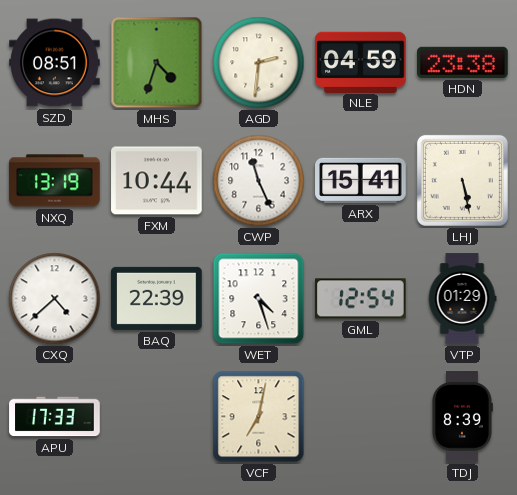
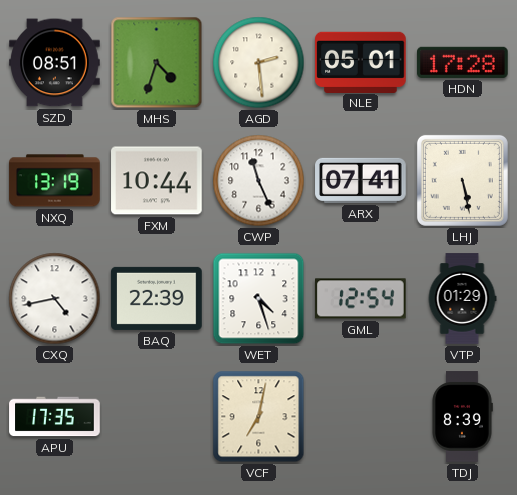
AGD: 2:31 -> 2:29
NLE: 04:59 -> 05:01
HDN: 23:38 -> 17:28
ARX: 15:41 -> 07:41
CXQ: 4:38 -> 4:43
APU: 17:33 -> 17:35
